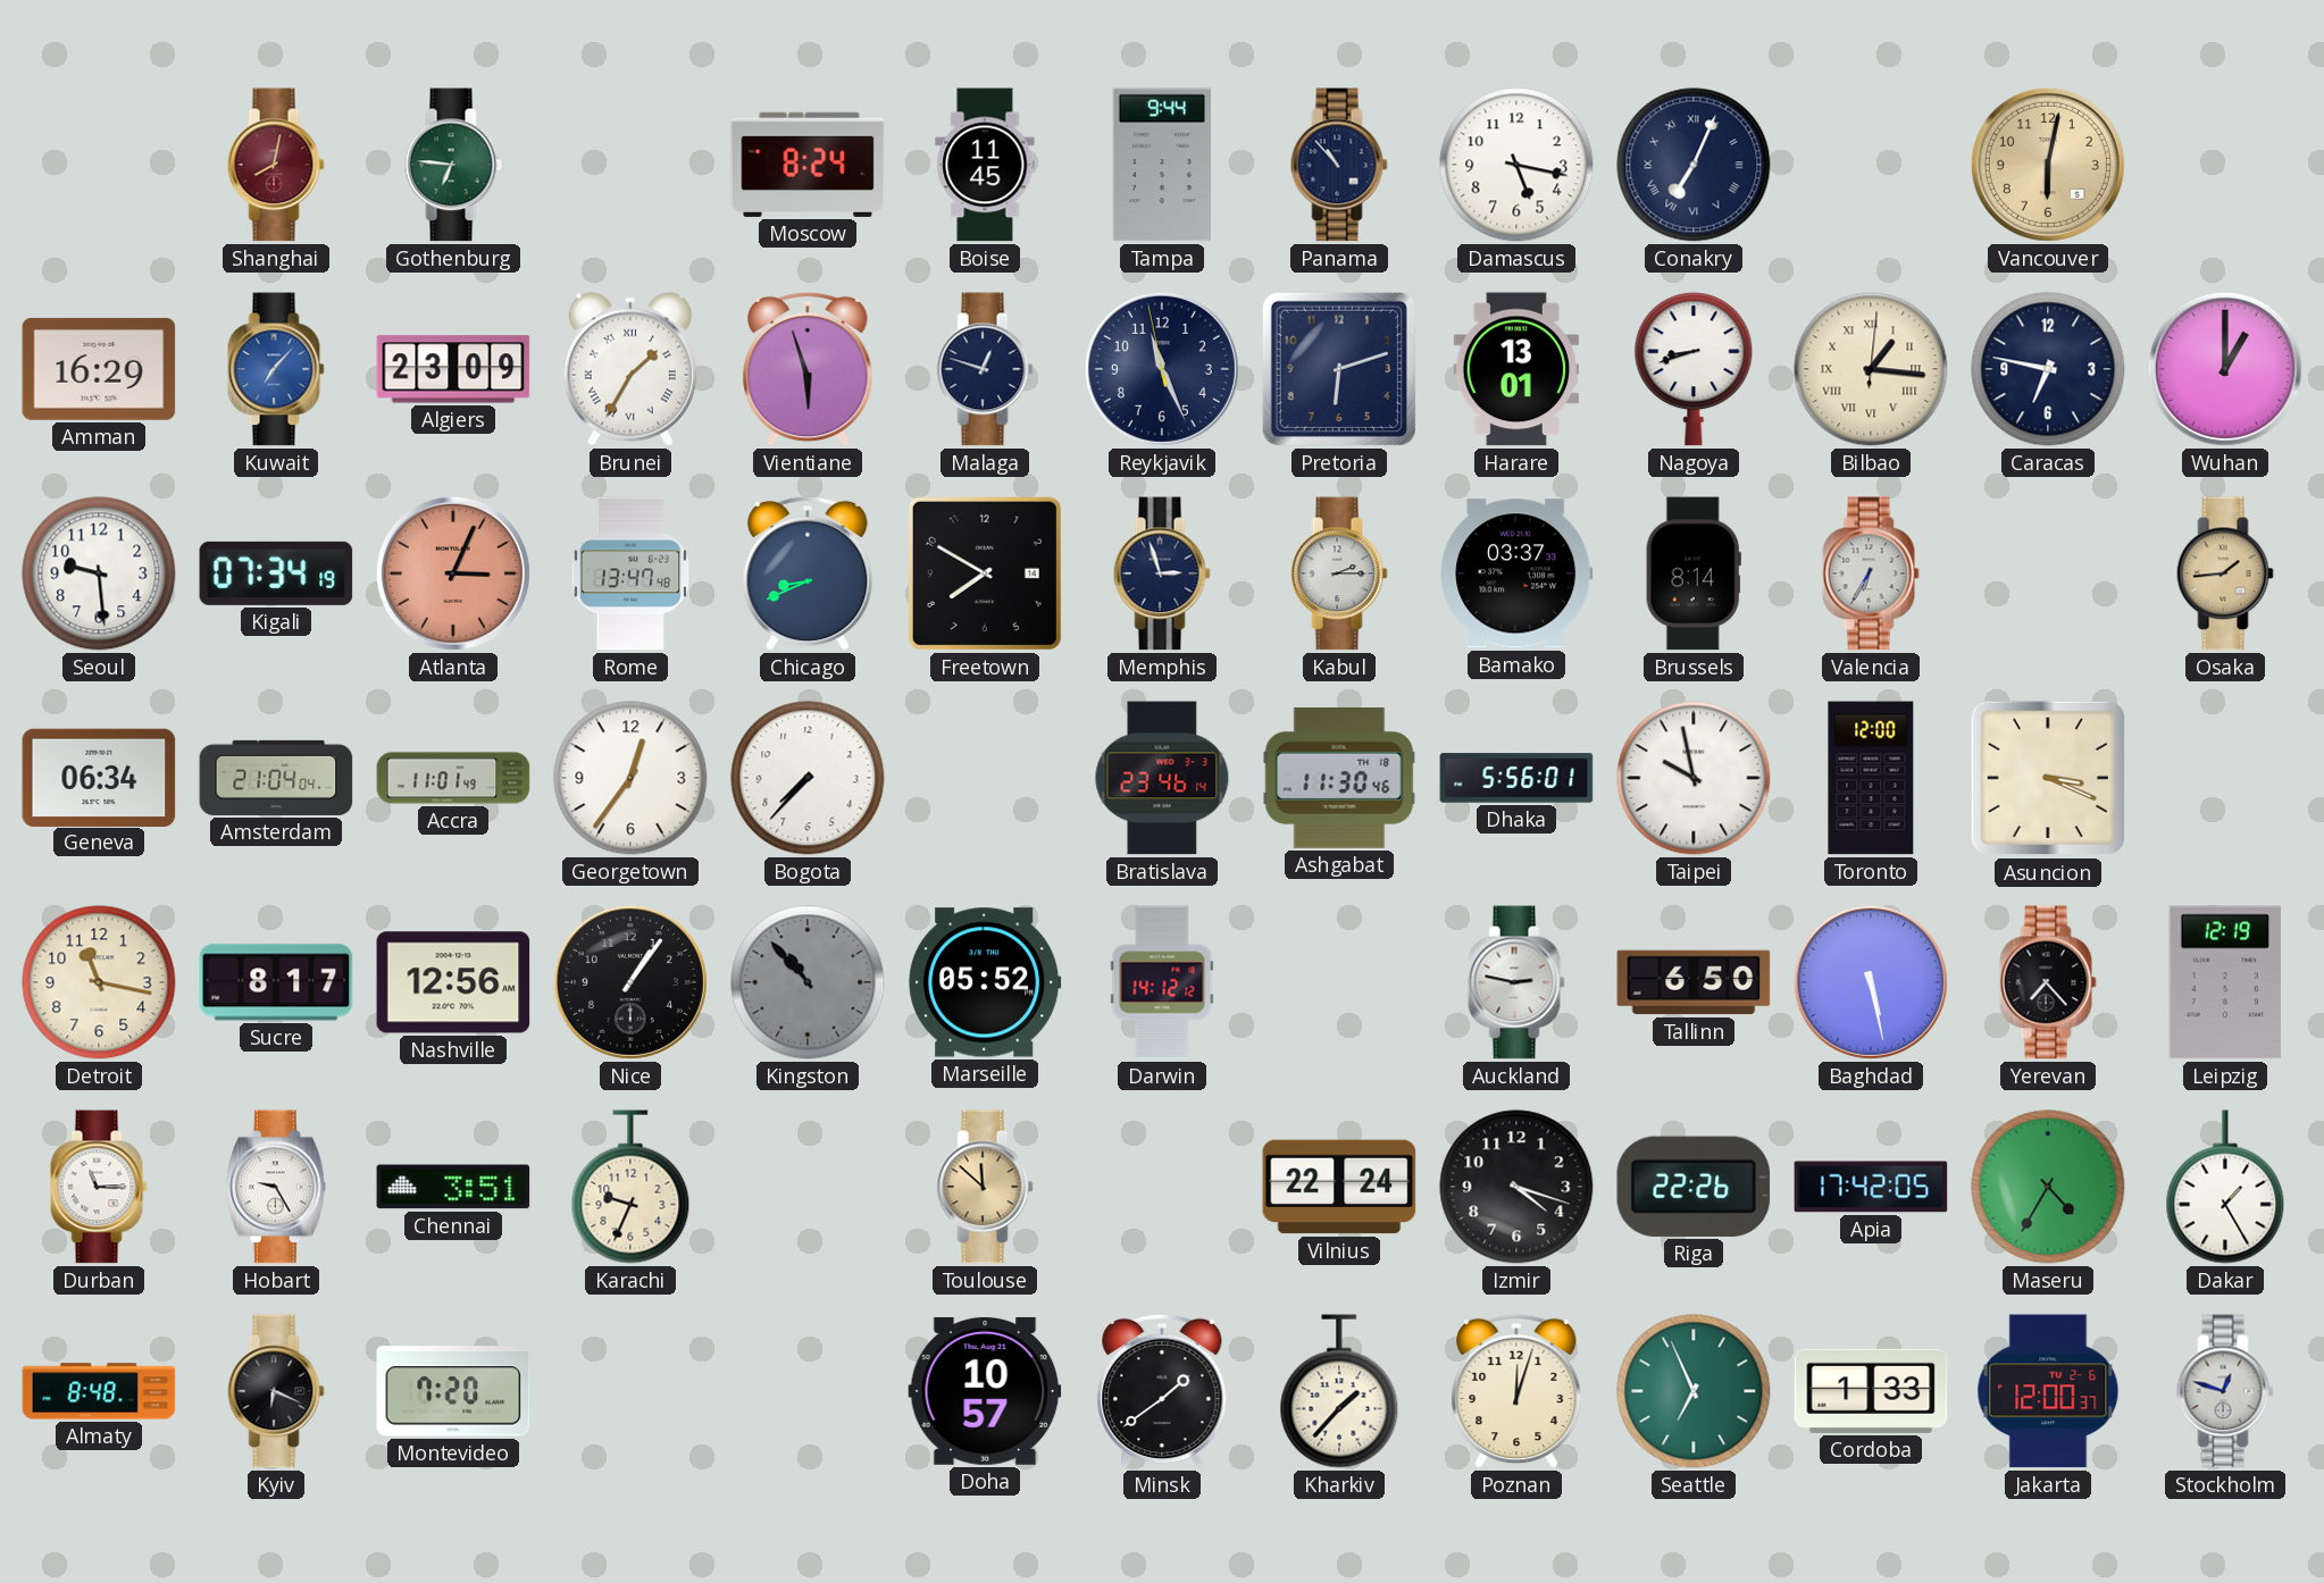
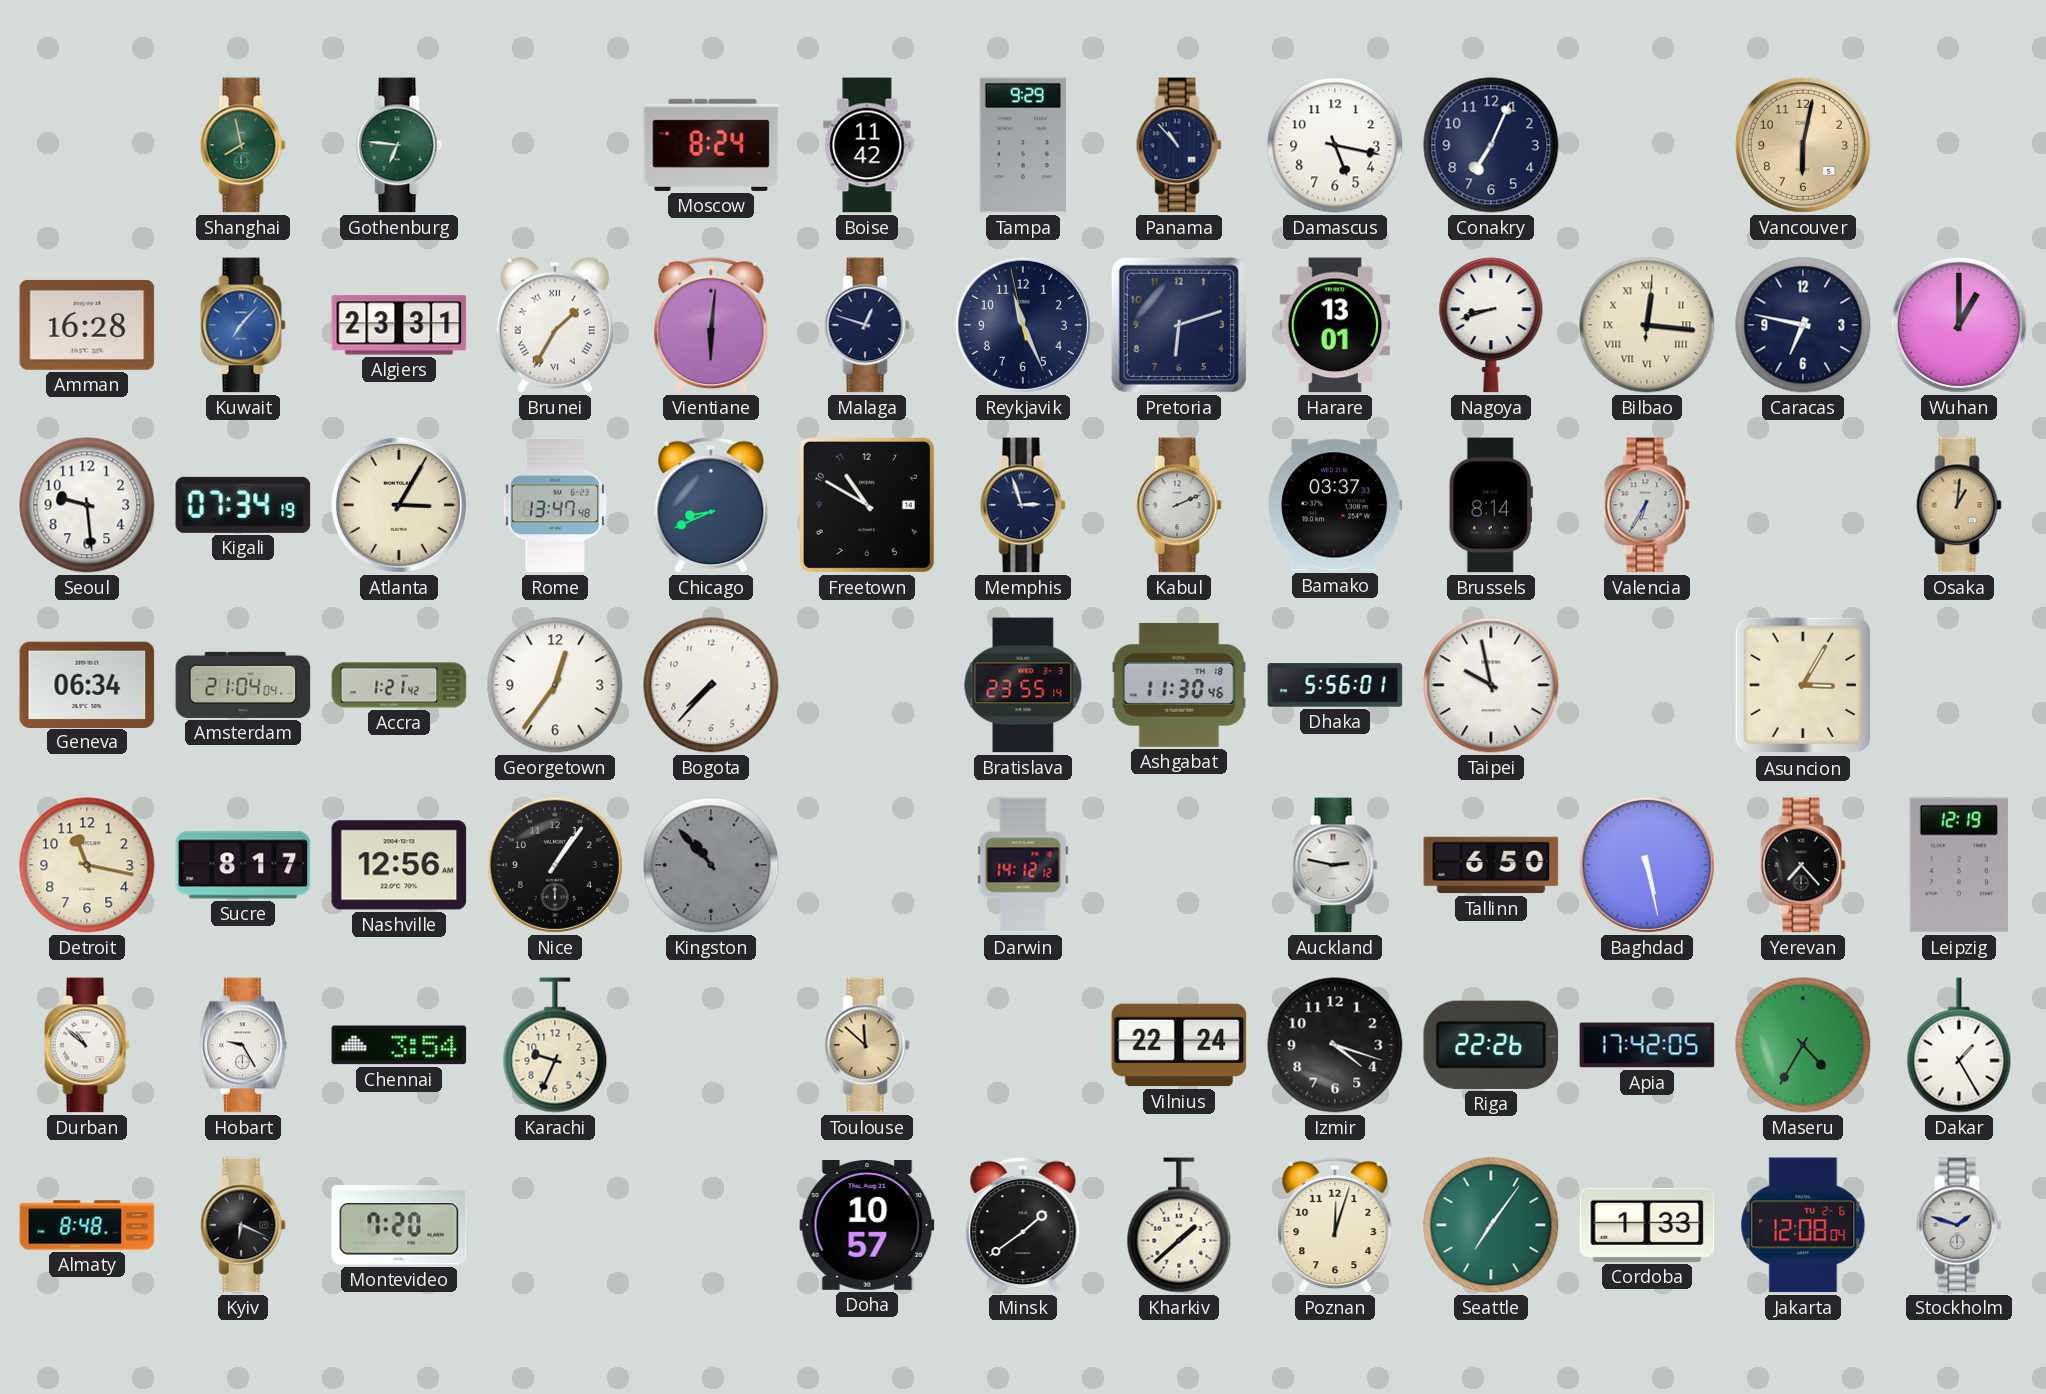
Shanghai: 8:02 -> 7:58
Shanghai dial: burgundy -> green
Boise: 11:45 -> 11:42
Tampa: 9:44 -> 9:29
Conakry numerals: Roman -> Arabic
Amman: 16:29 -> 16:28
Algiers: 23:09 -> 23:31
Vientiane: 5:57 -> 6:01
Bilbao: 1:16 -> 12:16
Atlanta: 3:04 -> 3:05
Atlanta dial: salmon -> cream
Freetown: 7:50 -> 10:50
Kabul: 2:15 -> 2:11
Osaka: 1:44 -> 1:01
Accra: 11:01 -> 1:21
Bratislava: 23:46 -> 23:55
Toronto: 12:00 -> none
Asuncion: 3:19 -> 3:05
Marseille: 05:52 -> none
Durban: 11:15 -> 10:52
Chennai: 3:51 -> 3:54
Kharkiv: 1:37 -> 1:38
Seattle: 6:56 -> 7:06
Jakarta: 12:00 -> 12:08
Stockholm: 12:48 -> 1:48
